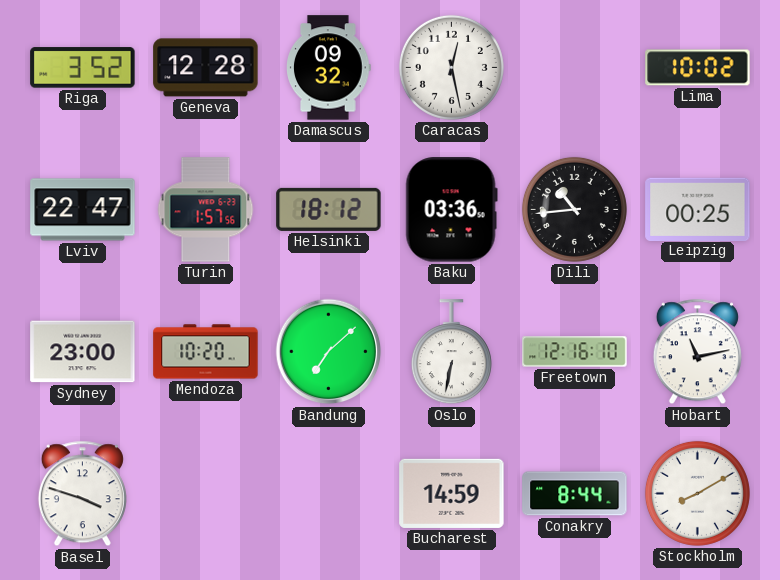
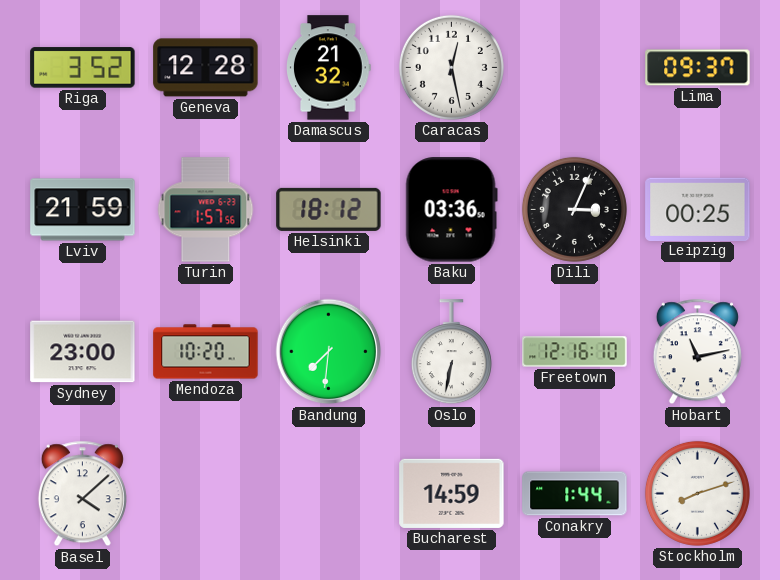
Damascus: 09:32 -> 21:32
Lima: 10:02 -> 09:37
Lviv: 22:47 -> 21:59
Dili: 10:44 -> 3:04
Bandung: 7:08 -> 7:31
Basel: 3:48 -> 4:08
Conakry: 8:44 -> 1:44
Stockholm: 8:10 -> 8:12
